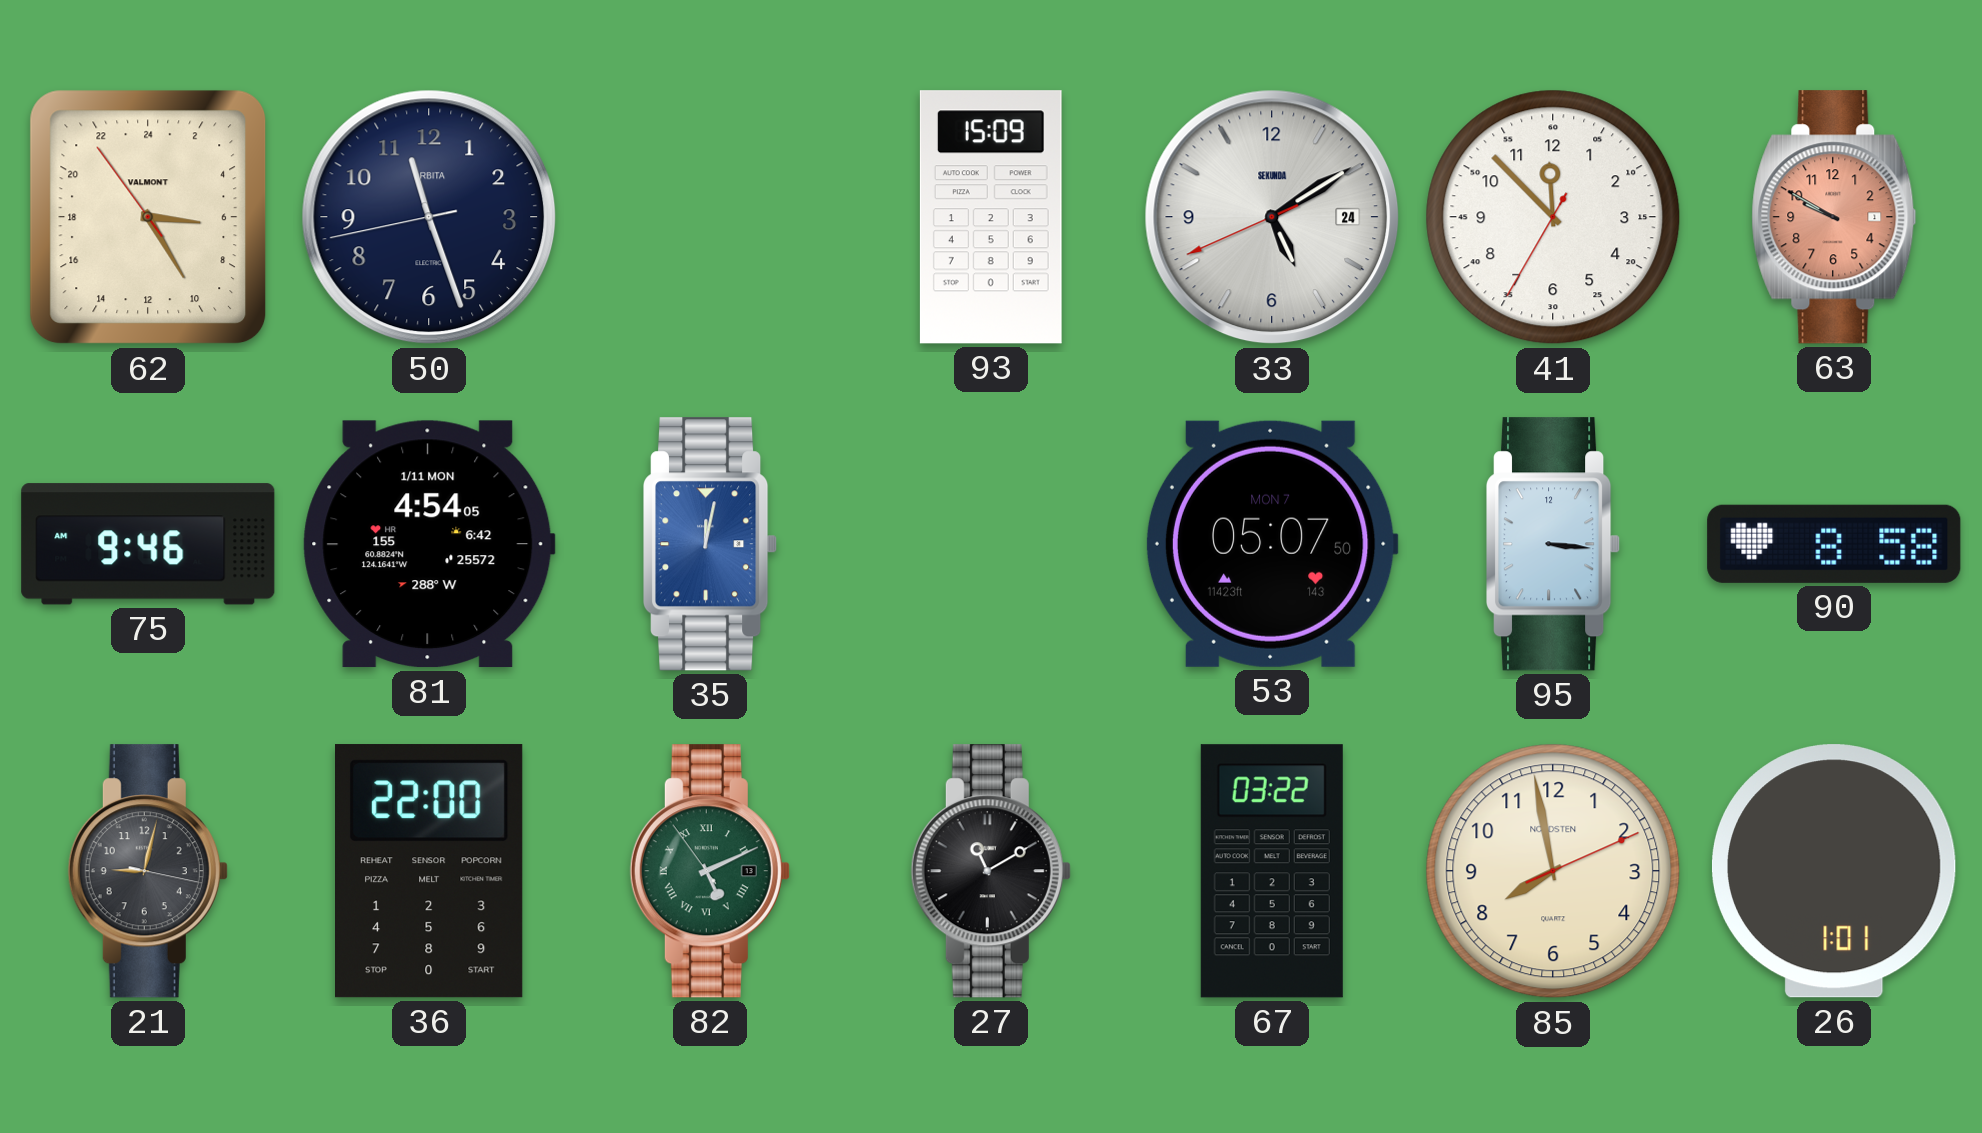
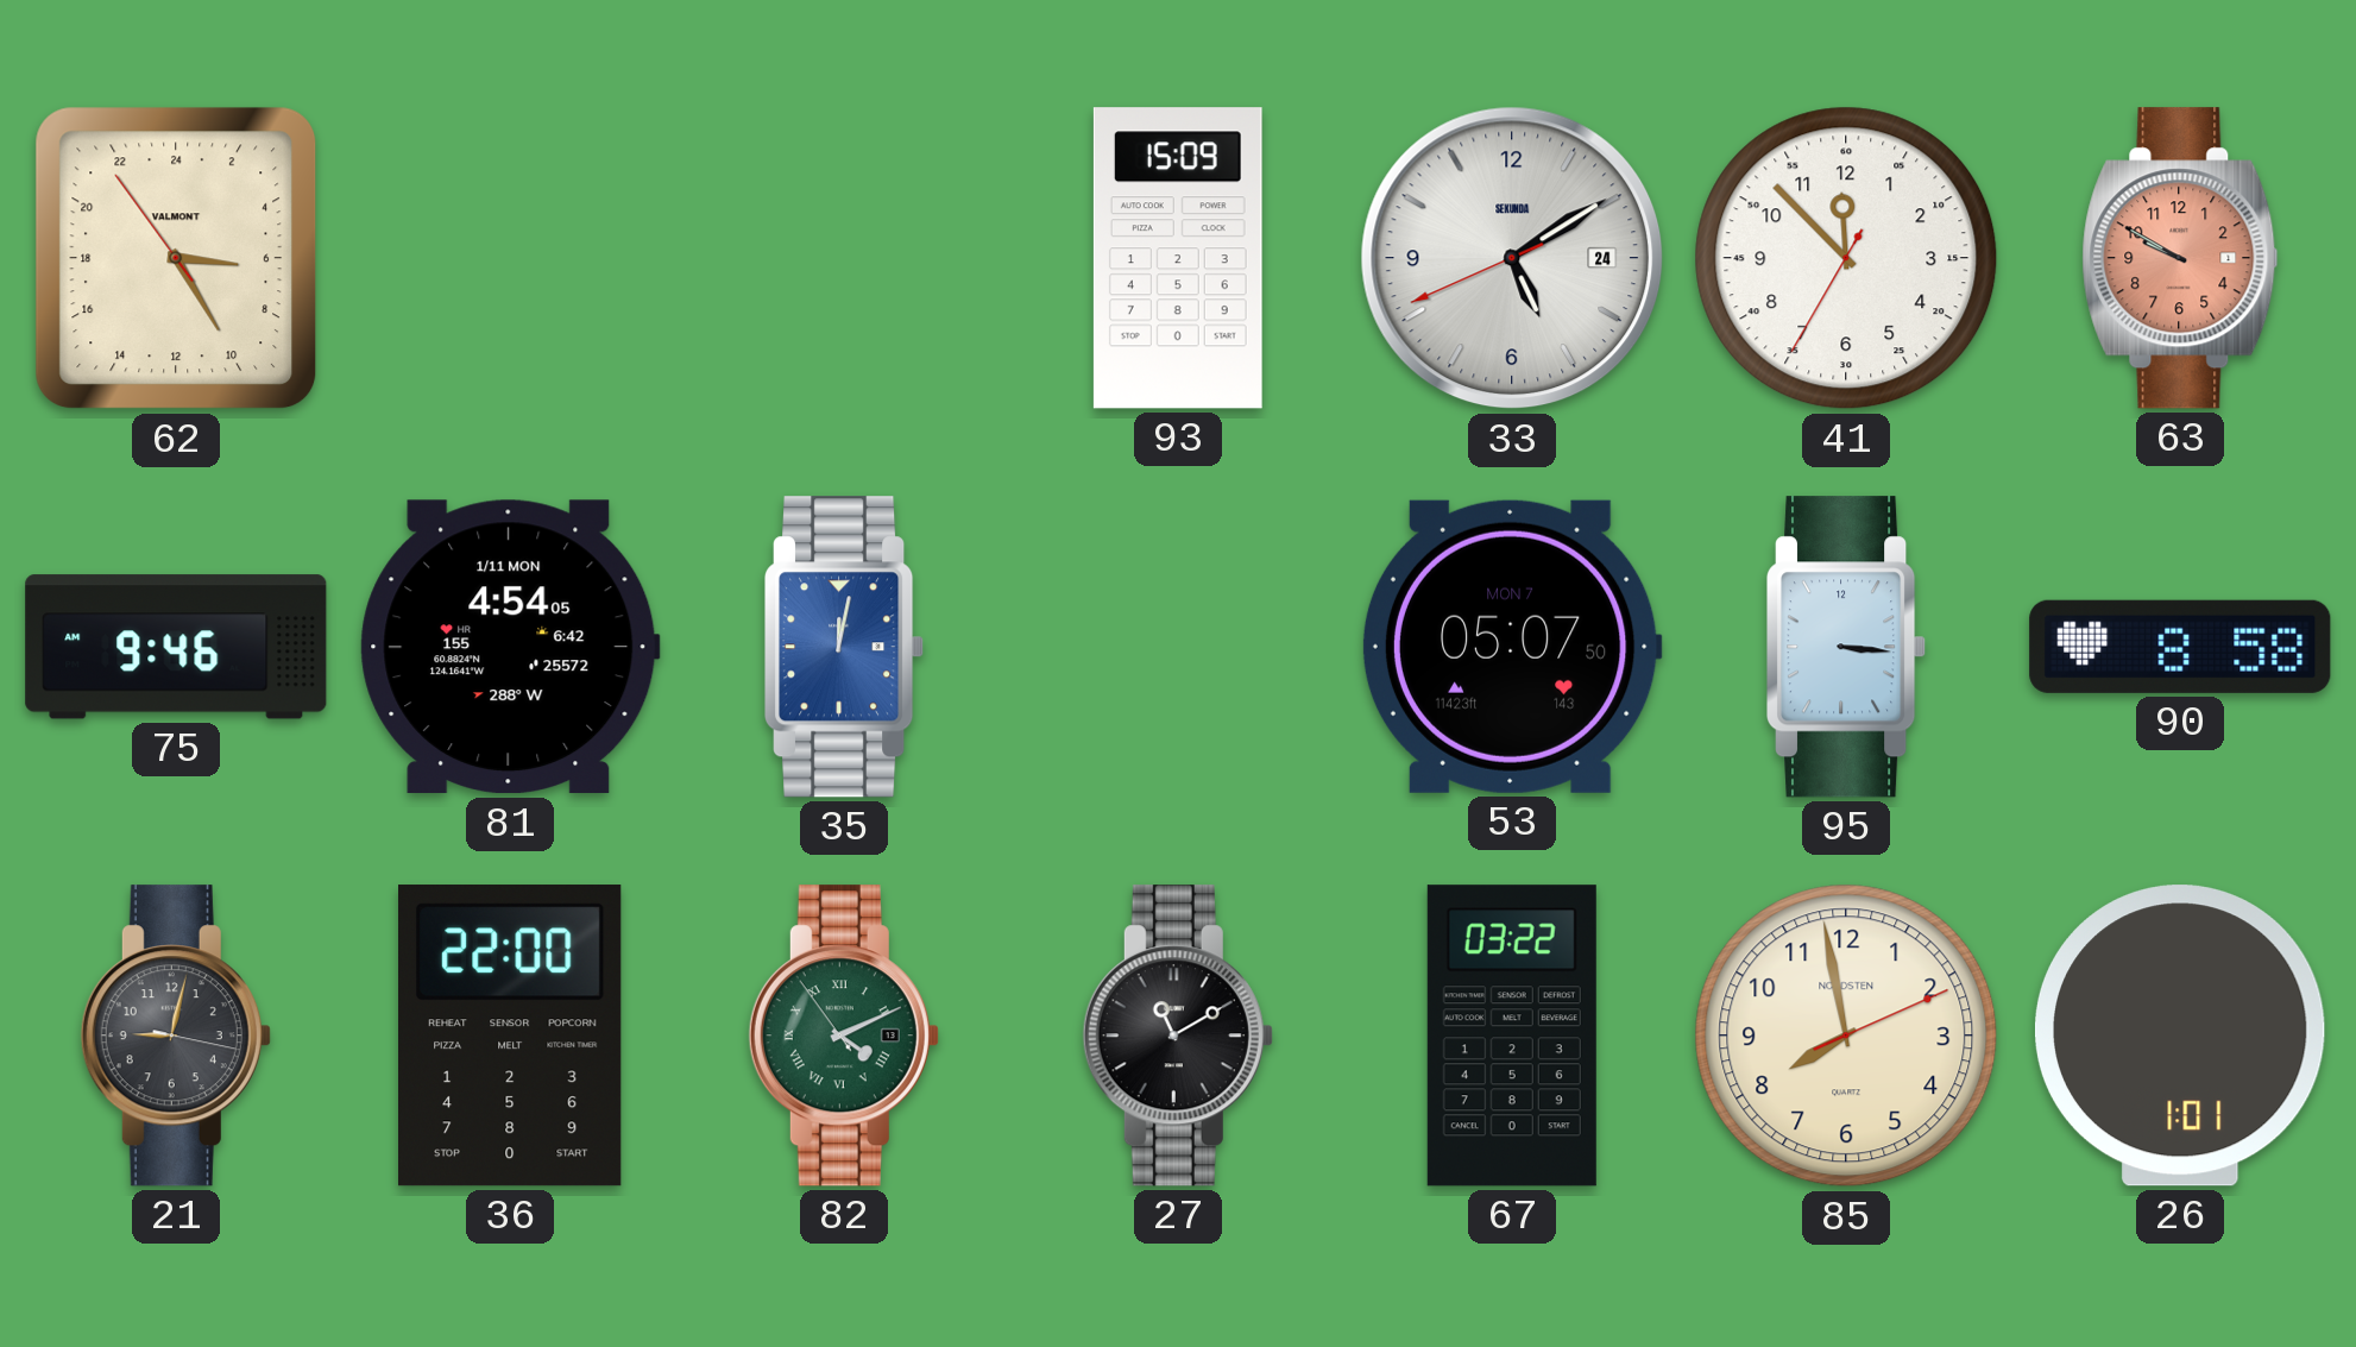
50: 11:26 -> none
82: 5:10 -> 4:10
